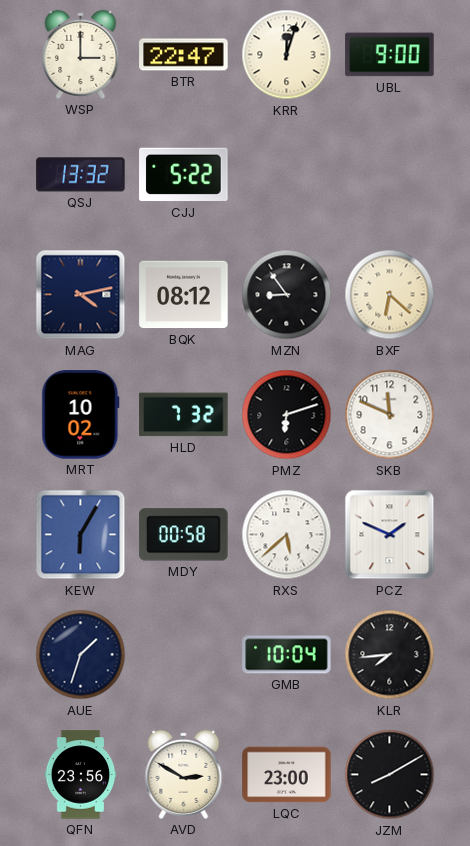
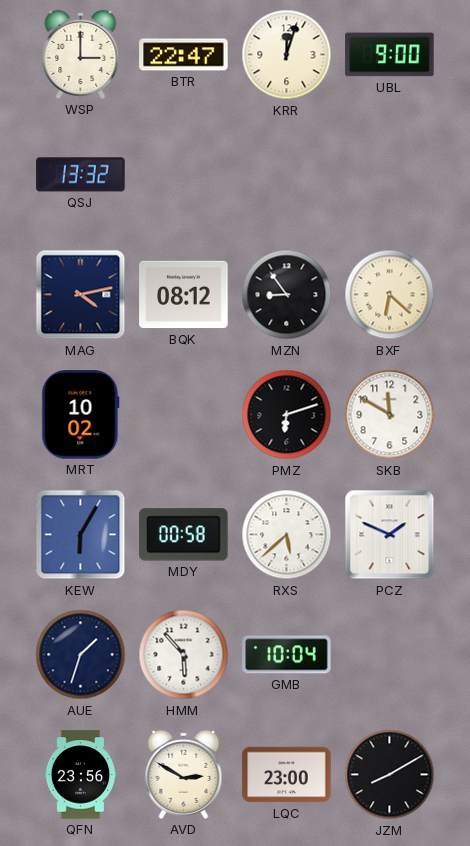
CJJ: 5:22 -> none
HLD: 7:32 -> none
SKB: 11:49 -> 11:50
HMM: none -> 5:53
KLR: 7:44 -> none
